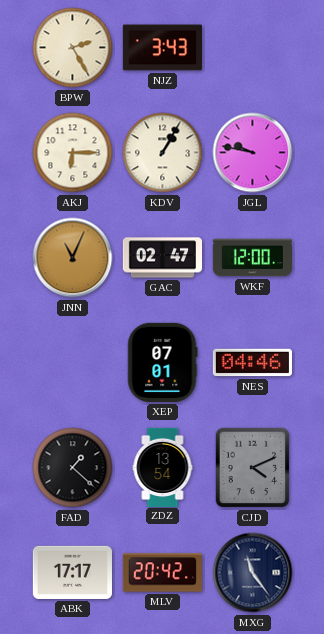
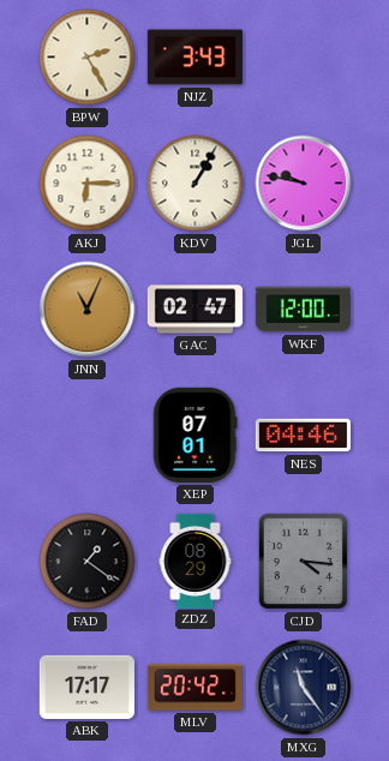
FAD: 1:22 -> 1:21
ZDZ: 13:54 -> 08:29
CJD: 4:11 -> 4:16
